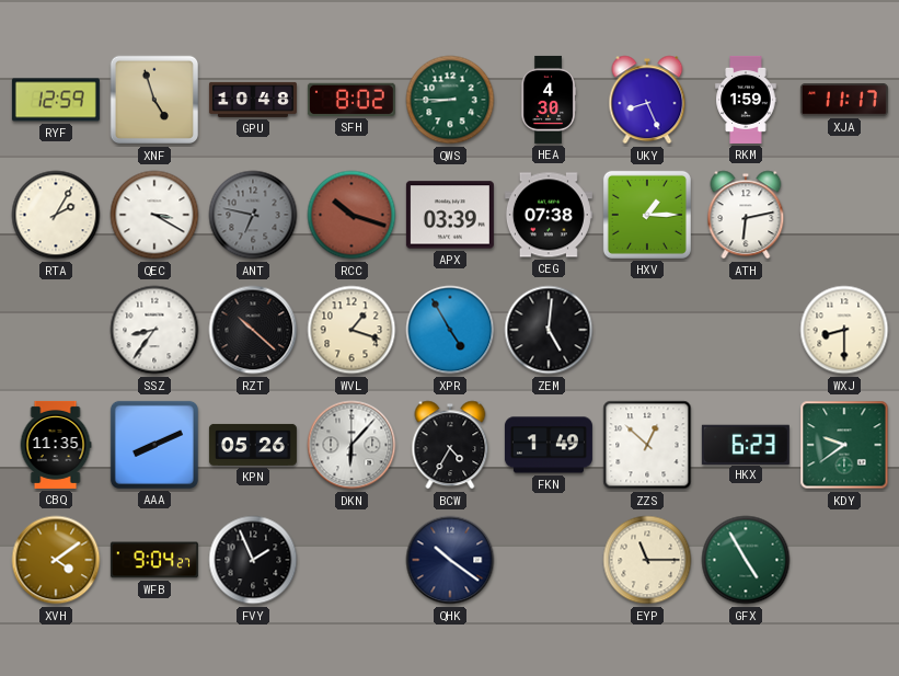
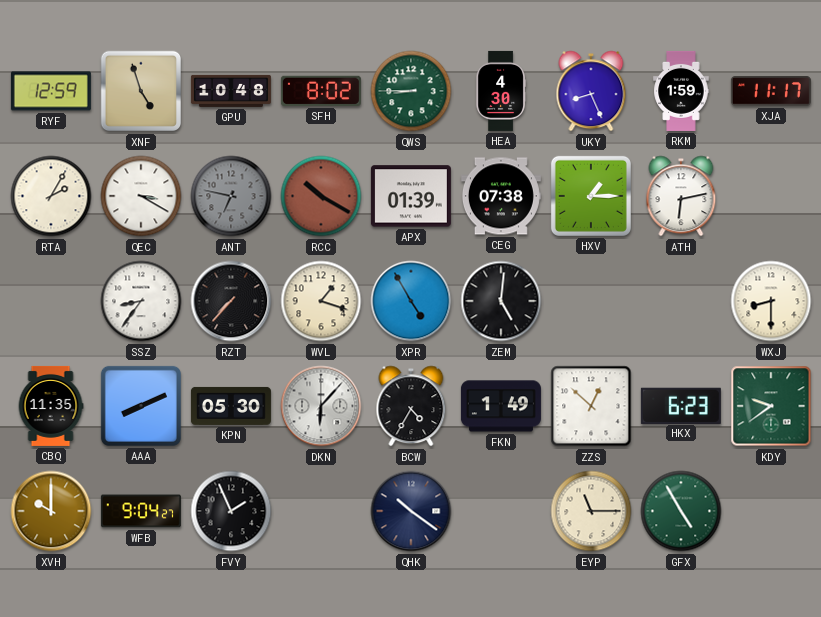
RCC: 10:18 -> 10:20
APX: 03:39 -> 01:39
RZT: 10:22 -> 7:37
KPN: 05:26 -> 05:30
XVH: 4:09 -> 10:00
